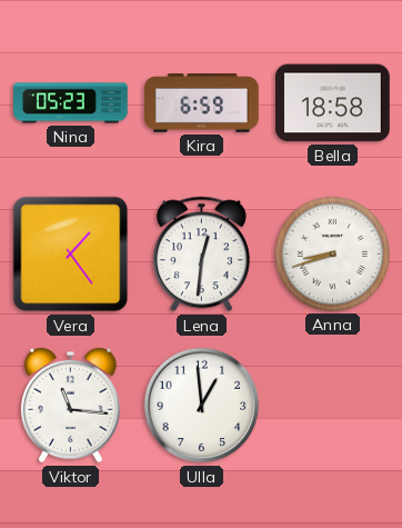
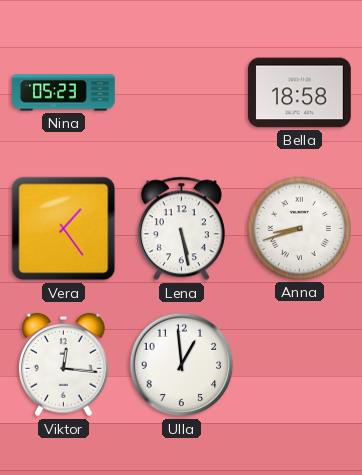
Kira: 6:59 -> none
Lena: 12:31 -> 5:28
Viktor: 11:16 -> 12:16
